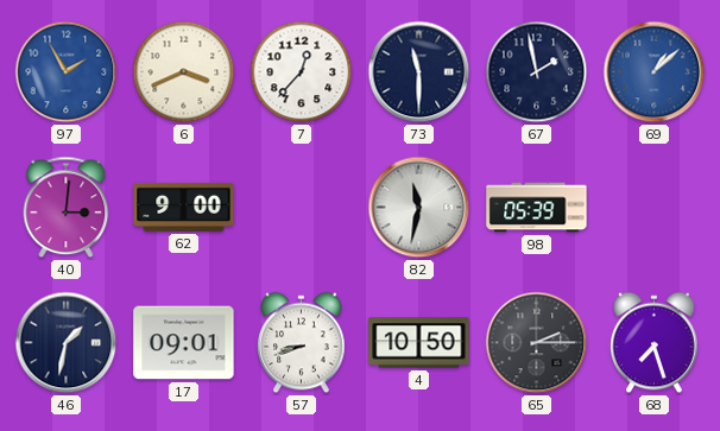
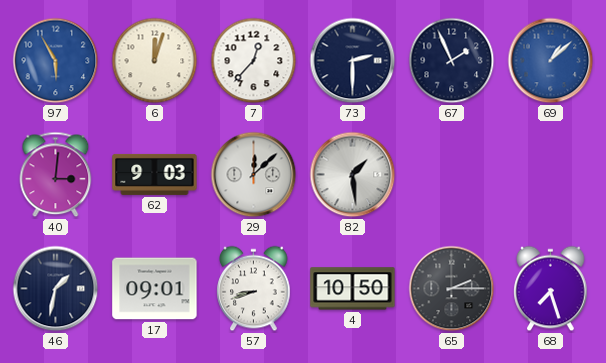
97: 1:55 -> 5:55
6: 3:41 -> 12:03
73: 11:30 -> 2:30
67: 1:58 -> 1:56
62: 9:00 -> 9:03
29: none -> 12:08
82: 11:32 -> 1:29
98: 05:39 -> none
